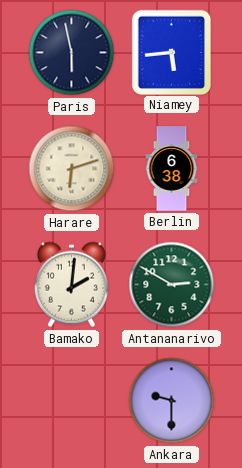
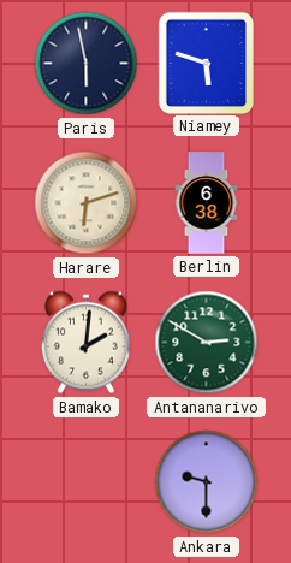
Niamey: 5:44 -> 5:48
